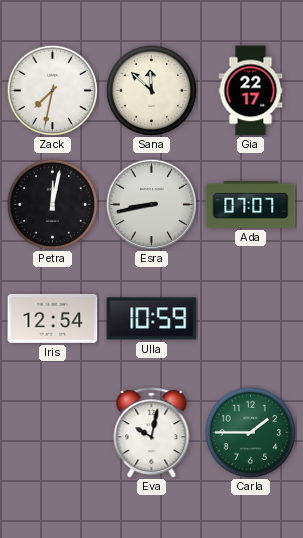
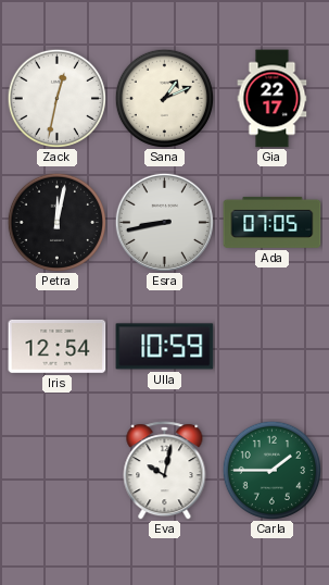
Zack: 7:32 -> 12:32
Sana: 11:52 -> 1:11
Ada: 07:07 -> 07:05
